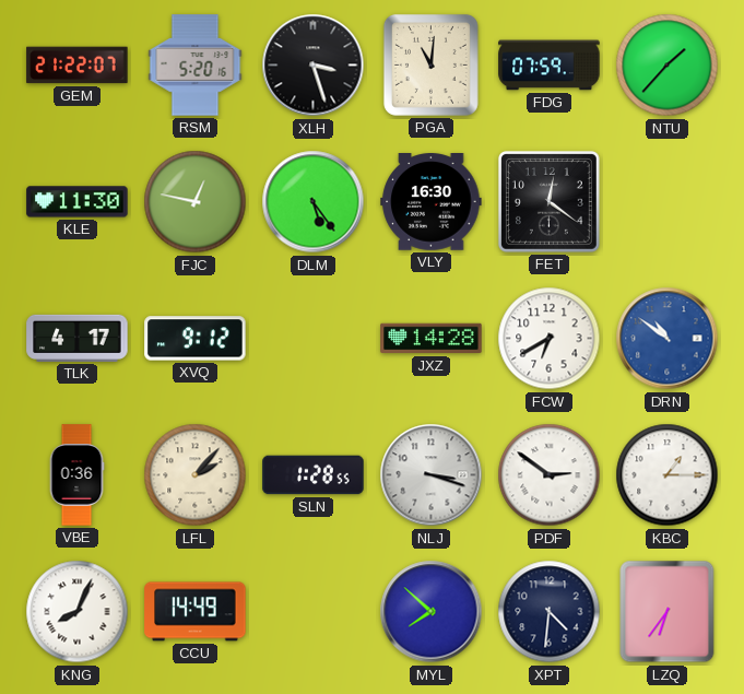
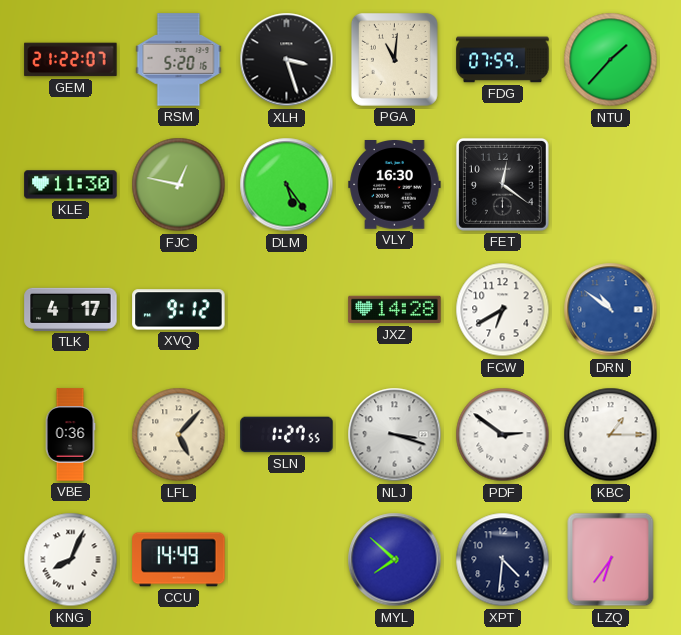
LFL: 2:07 -> 5:07
SLN: 1:28 -> 1:27
